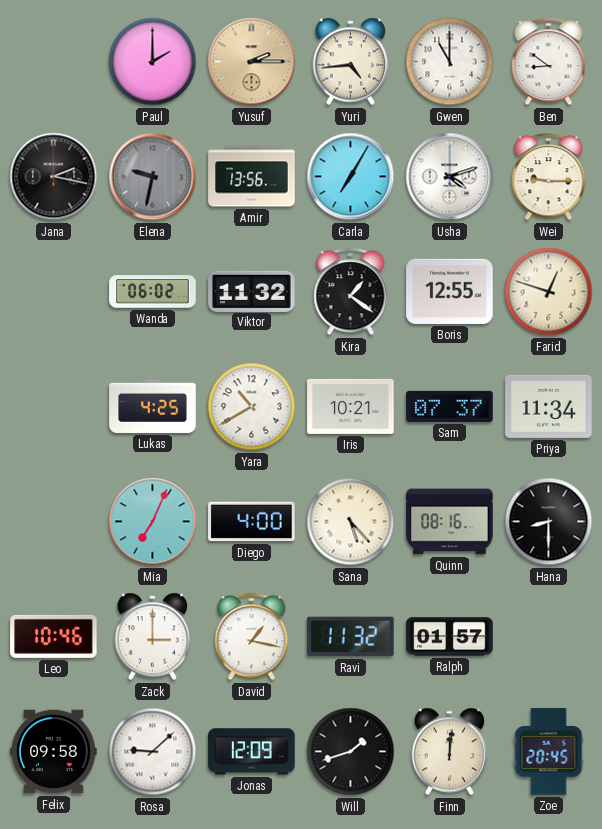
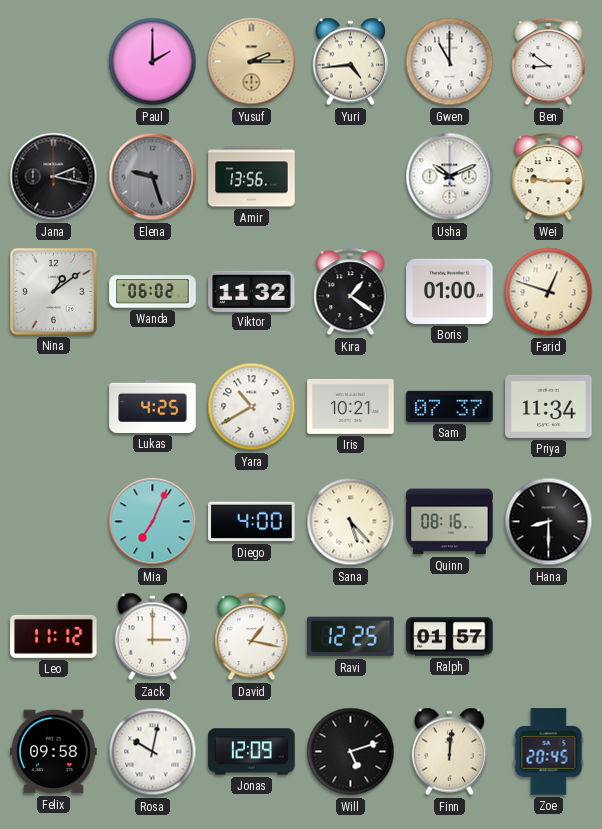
Elena: 9:32 -> 9:27
Carla: 7:05 -> none
Usha: 4:12 -> 10:11
Nina: none -> 1:09
Boris: 12:55 -> 01:00
Leo: 10:46 -> 11:12
Ravi: 11:32 -> 12:25
Rosa: 9:08 -> 10:02
Will: 1:42 -> 5:12
